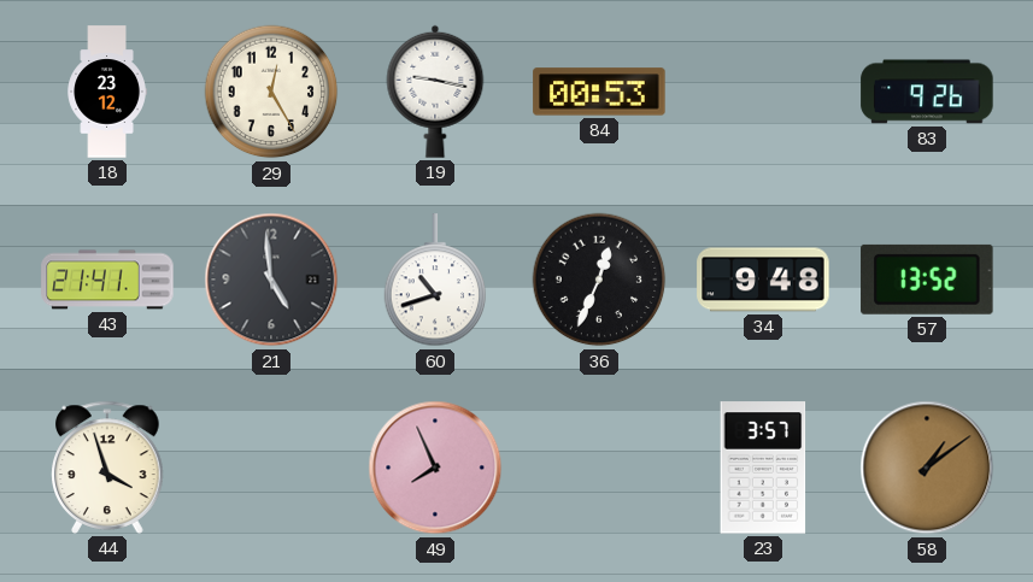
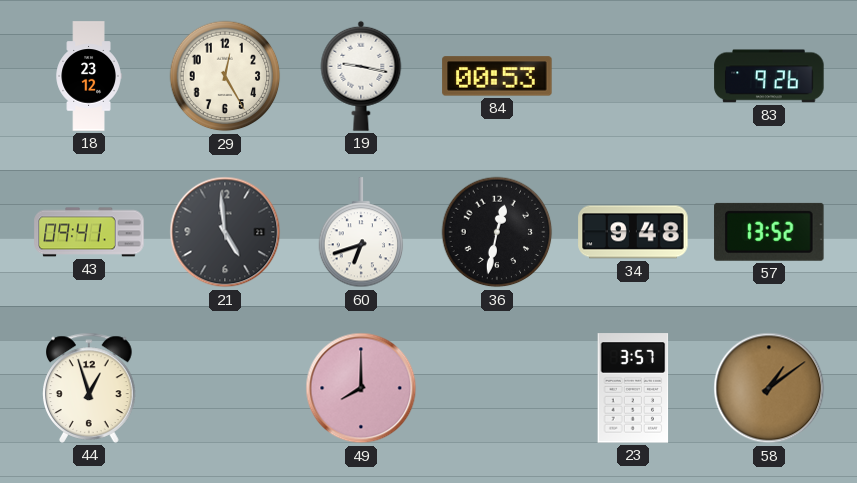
43: 21:41 -> 09:41
60: 10:42 -> 6:42
36: 12:34 -> 12:32
44: 3:57 -> 12:57
49: 7:56 -> 8:00
